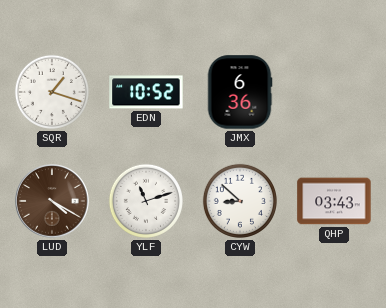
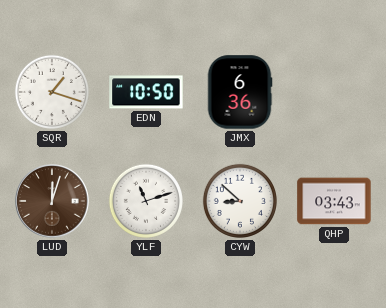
EDN: 10:52 -> 10:50
LUD: 4:20 -> 12:03
